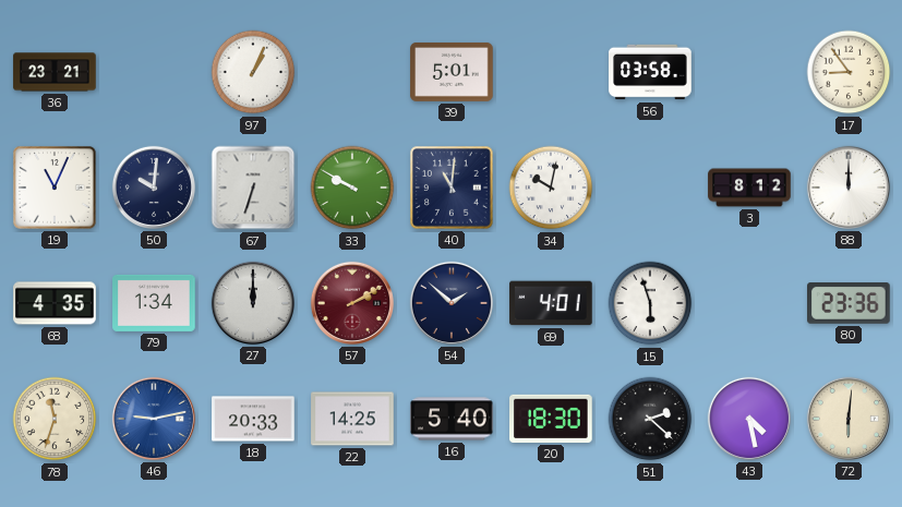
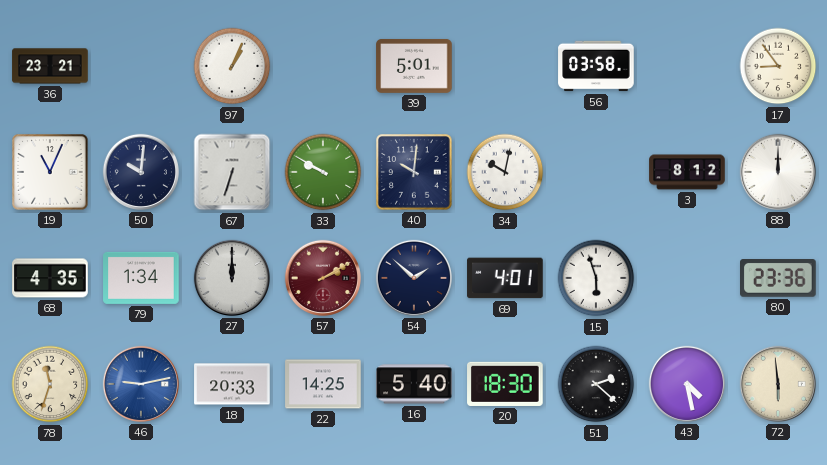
40: 11:01 -> 10:01
72: 6:01 -> 5:59
